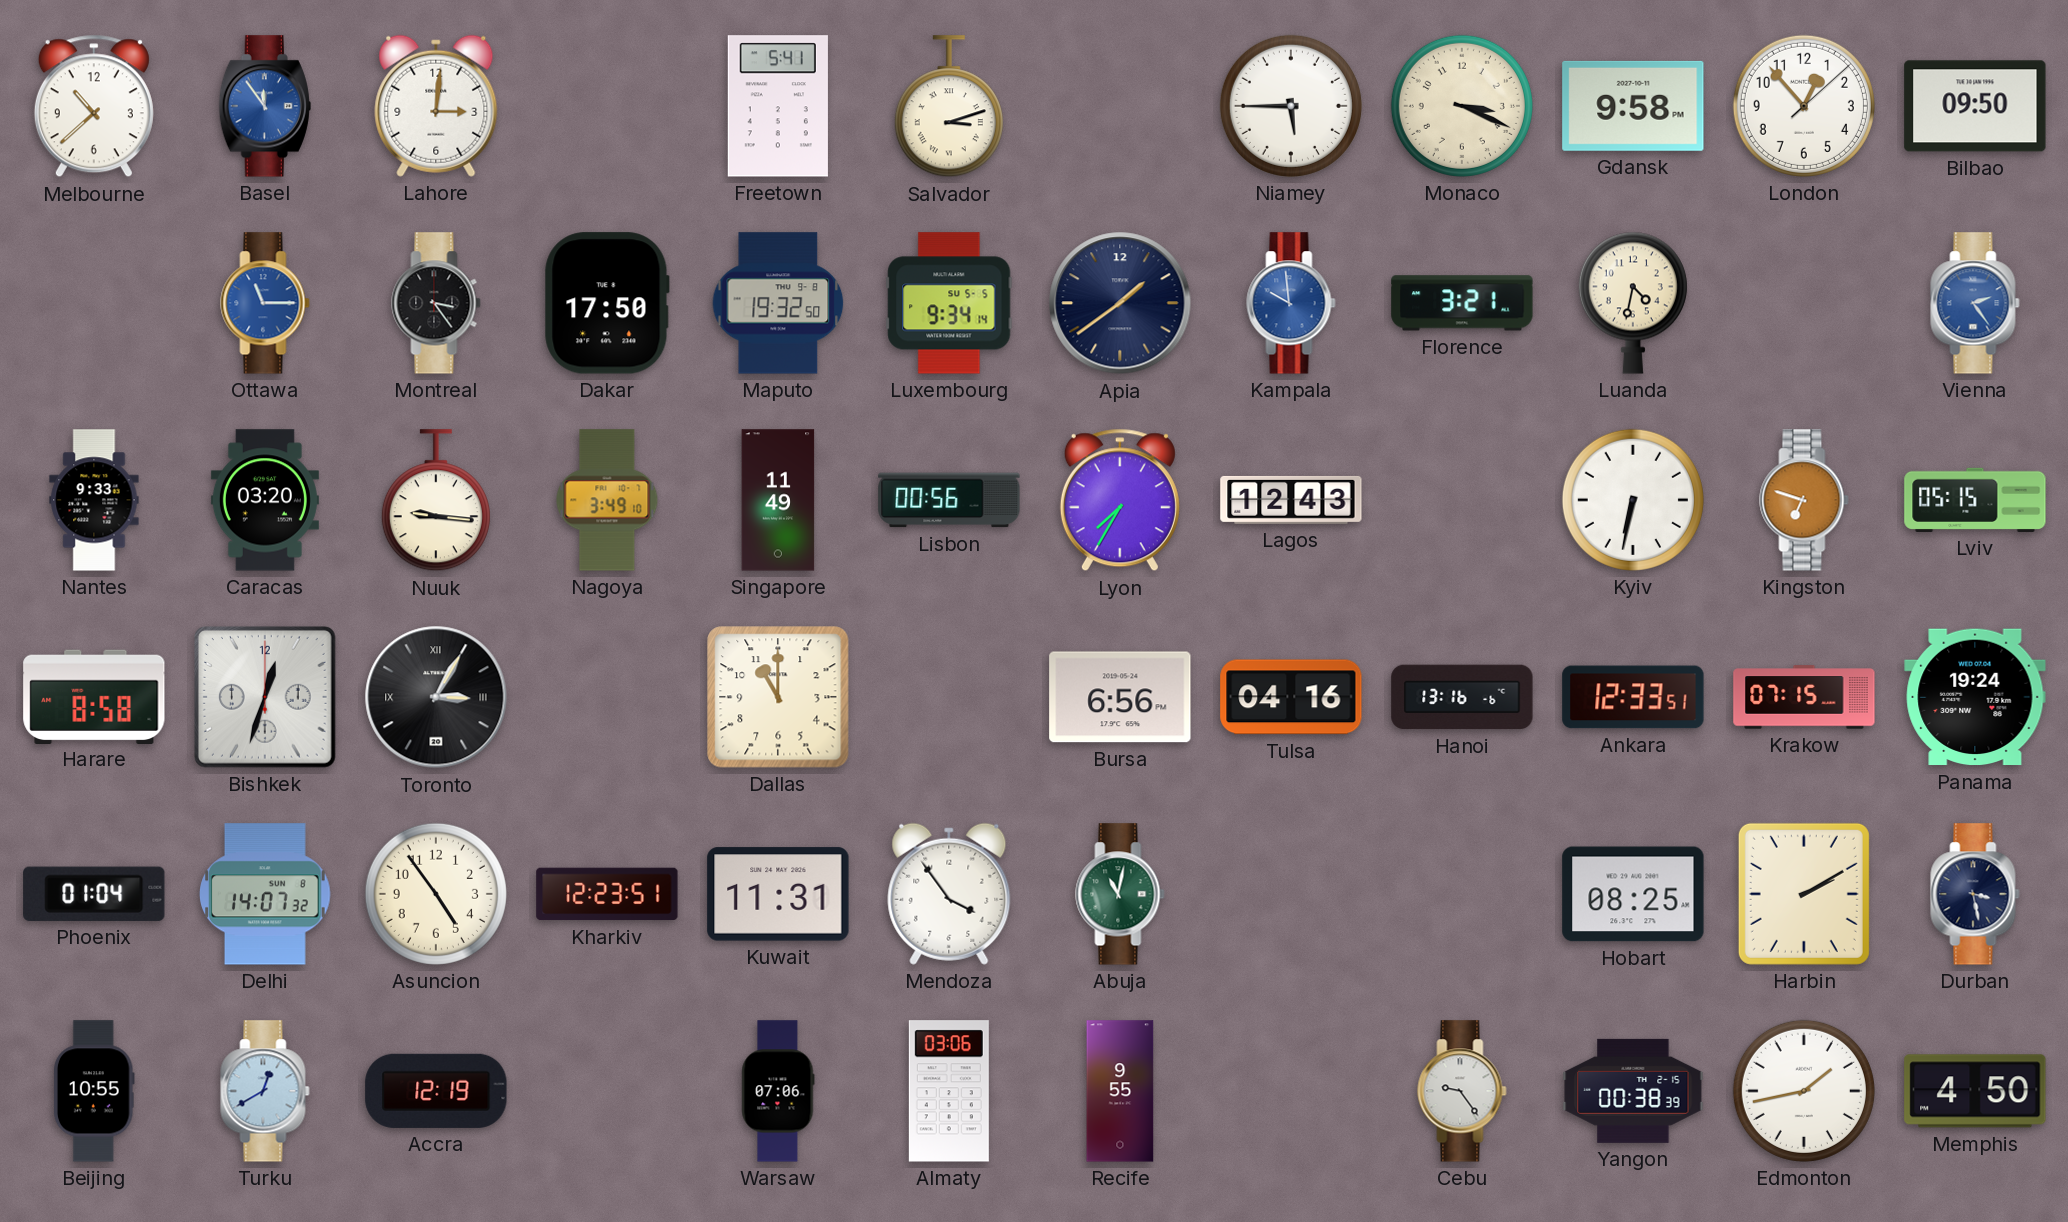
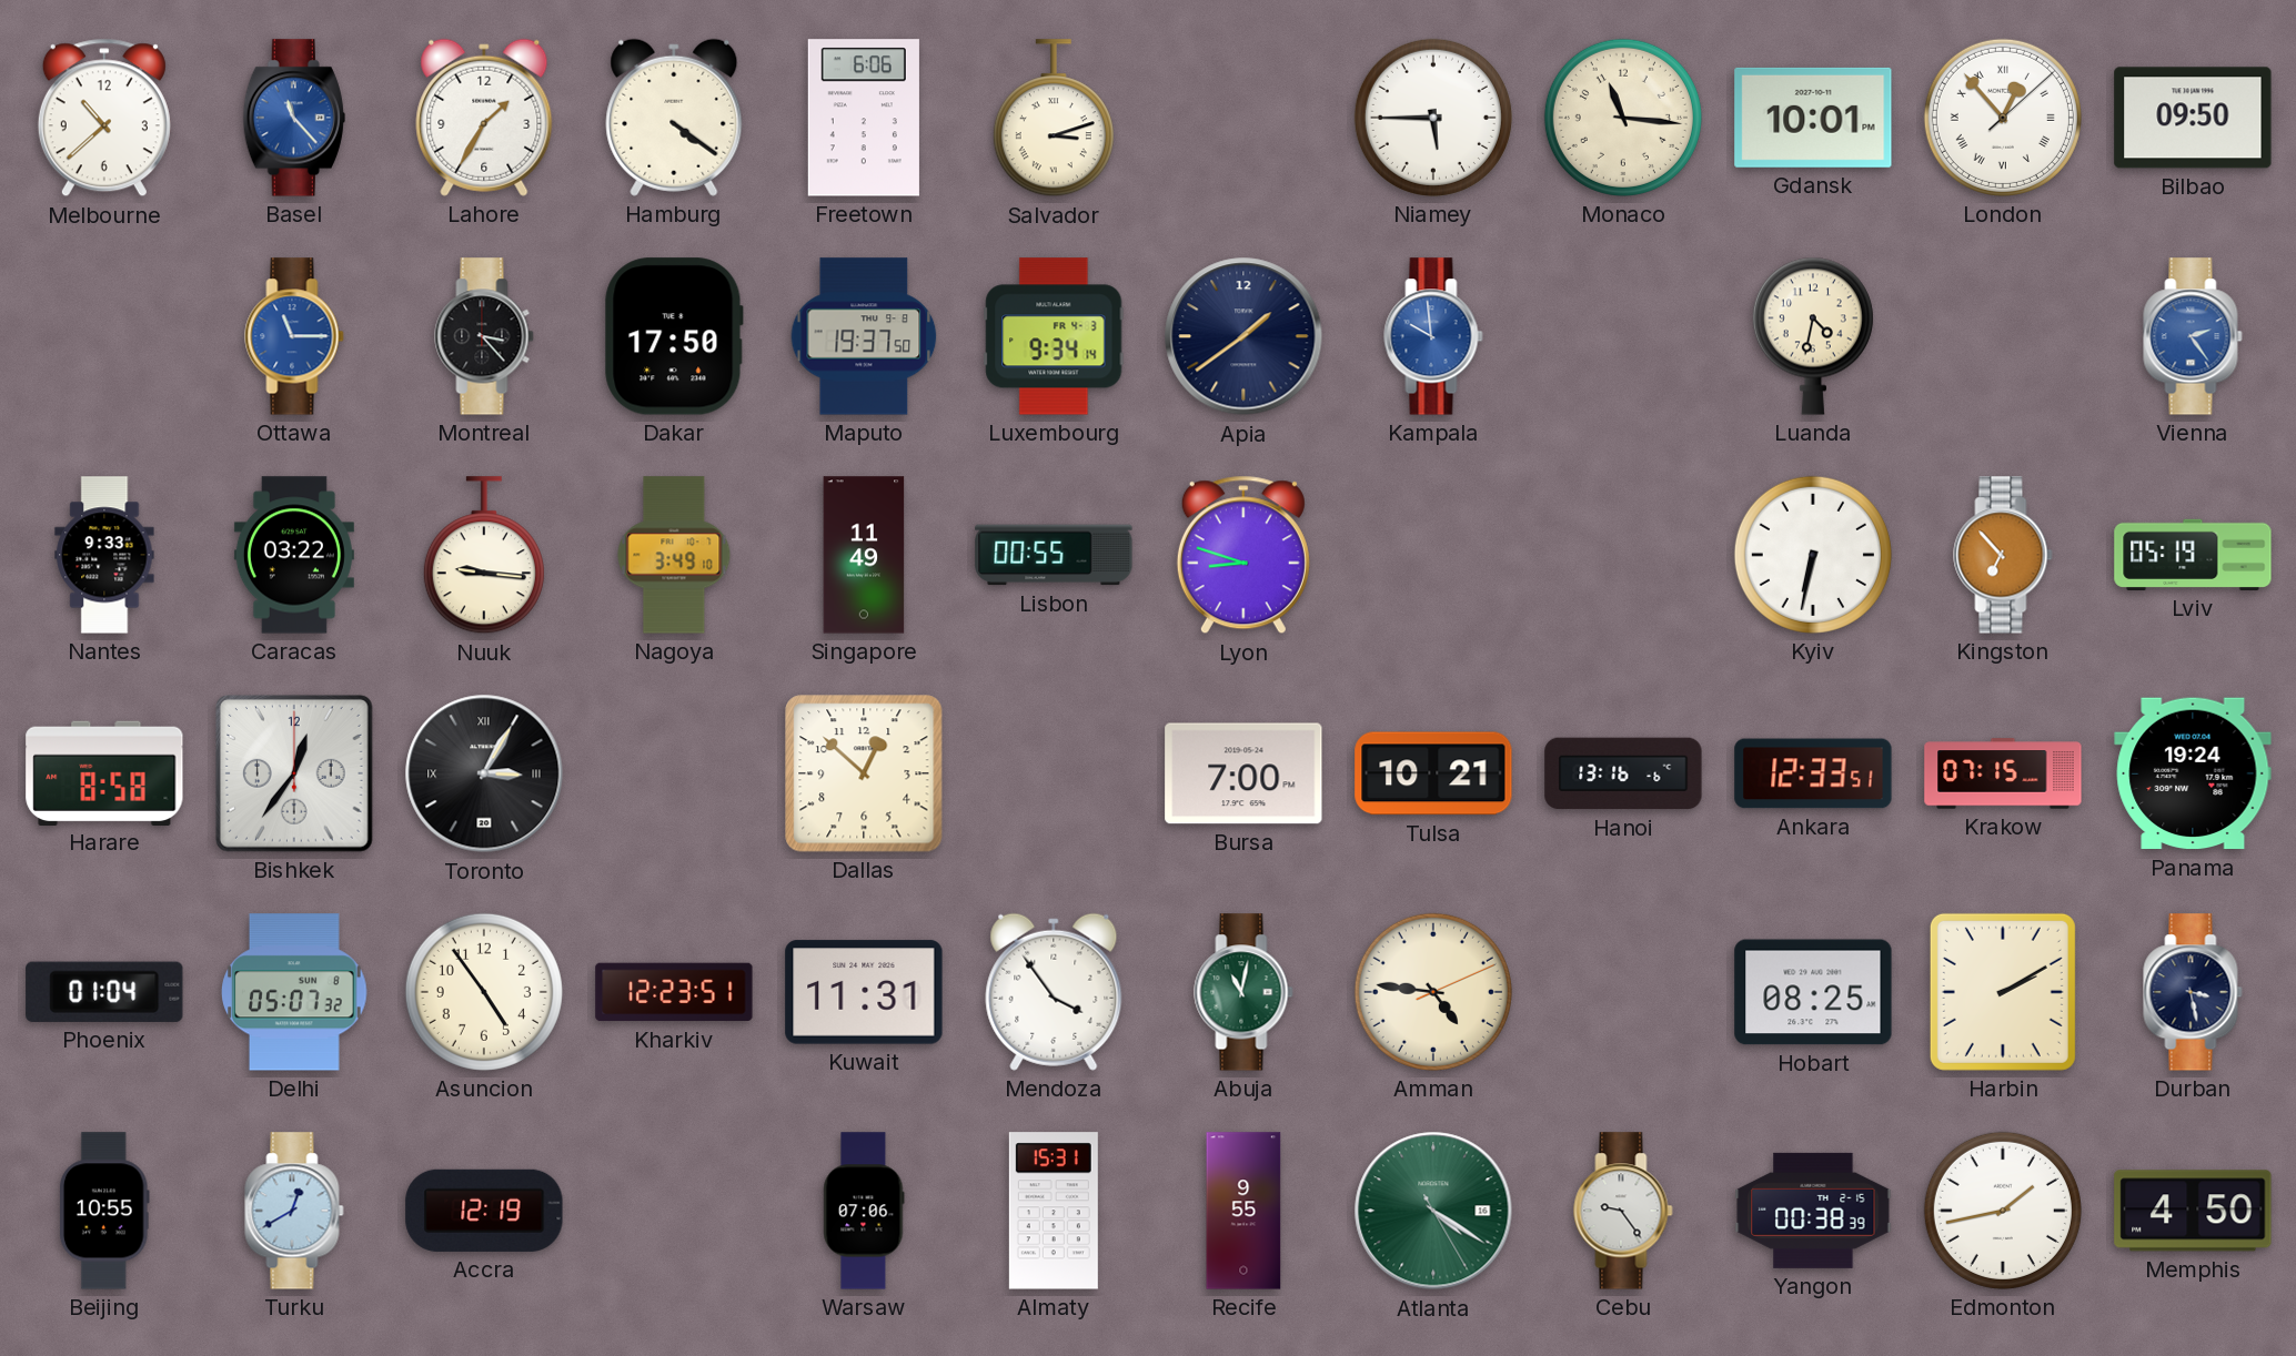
Basel: 11:54 -> 11:23
Lahore: 3:01 -> 1:35
Hamburg: none -> 4:21
Freetown: 5:41 -> 6:06
Monaco: 3:19 -> 11:16
Gdansk: 9:58 -> 10:01
London numerals: Arabic -> Roman
Montreal: 3:24 -> 3:23
Maputo: 19:32 -> 19:37
Luxembourg date: SU 5-5 -> FR 4-3
Florence: 3:21 -> none
Caracas: 03:20 -> 03:22
Lisbon: 00:56 -> 00:55
Lyon: 7:35 -> 8:48
Lagos: 12:43 -> none
Kingston: 6:48 -> 6:53
Lviv: 05:15 -> 05:19
Bishkek: 12:33 -> 12:36
Dallas: 11:00 -> 12:52
Bursa: 6:56 -> 7:00
Tulsa: 04:16 -> 10:21
Delhi: 14:07 -> 05:07
Amman: none -> 4:46
Almaty: 03:06 -> 15:31
Atlanta: none -> 4:20
